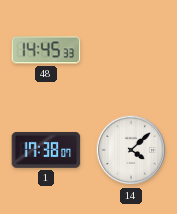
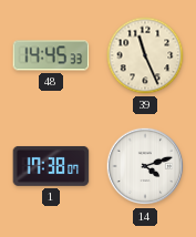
39: none -> 11:26
14: 4:08 -> 4:12
